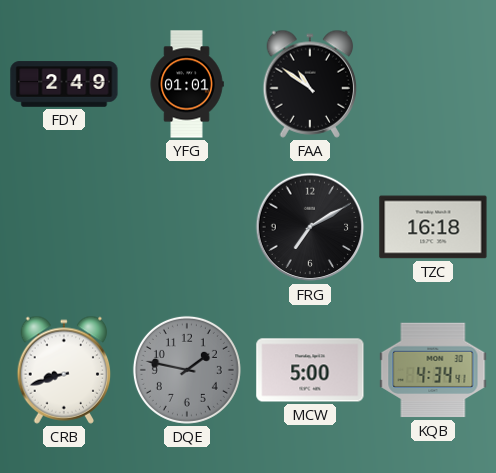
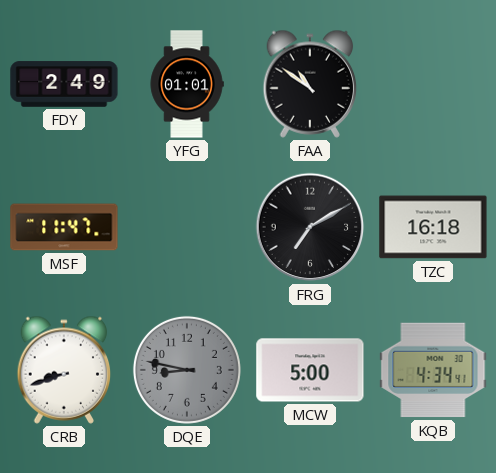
MSF: none -> 11:47
DQE: 1:47 -> 8:47
